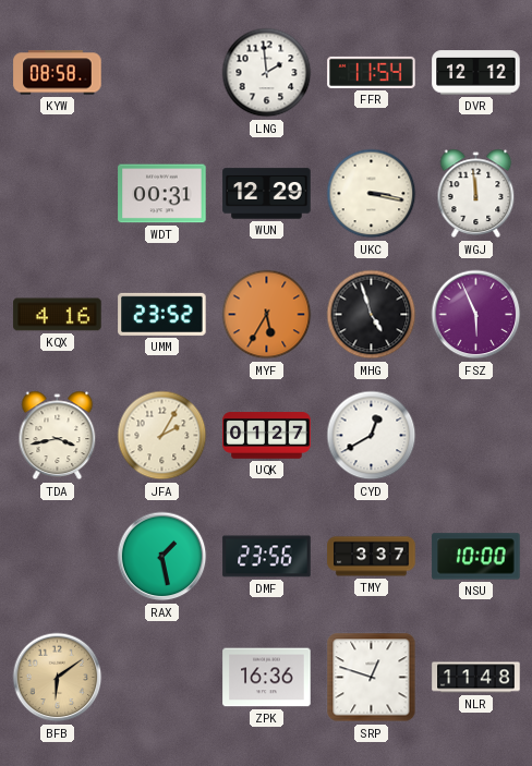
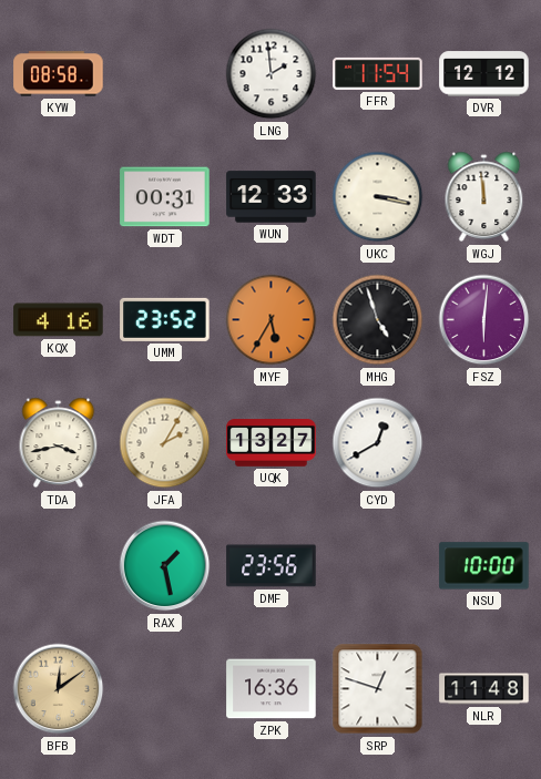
WUN: 12:29 -> 12:33
FSZ: 5:56 -> 6:01
UQK: 01:27 -> 13:27
TMY: 3:37 -> none
BFB: 6:09 -> 12:09
